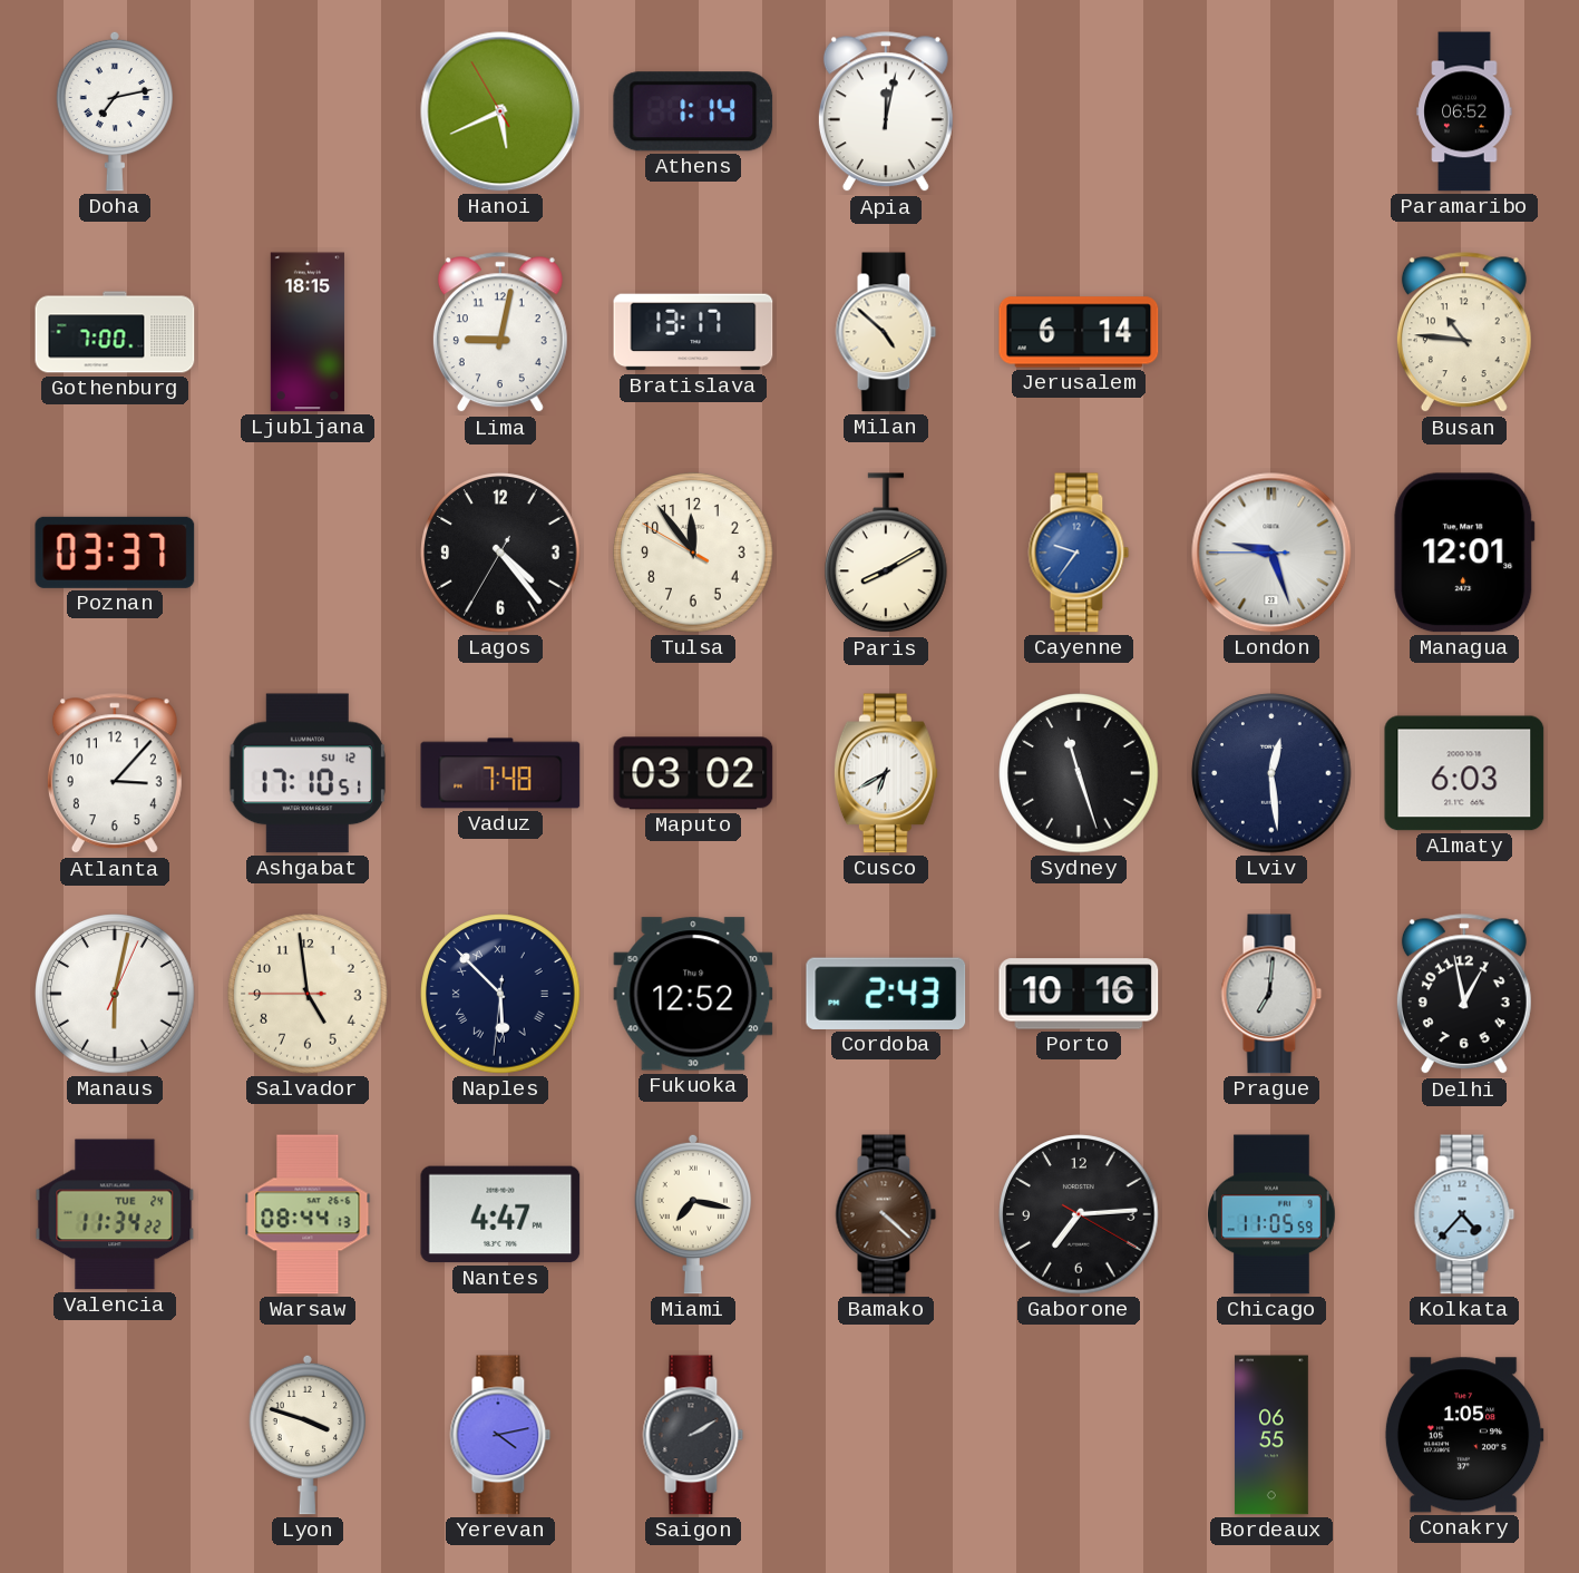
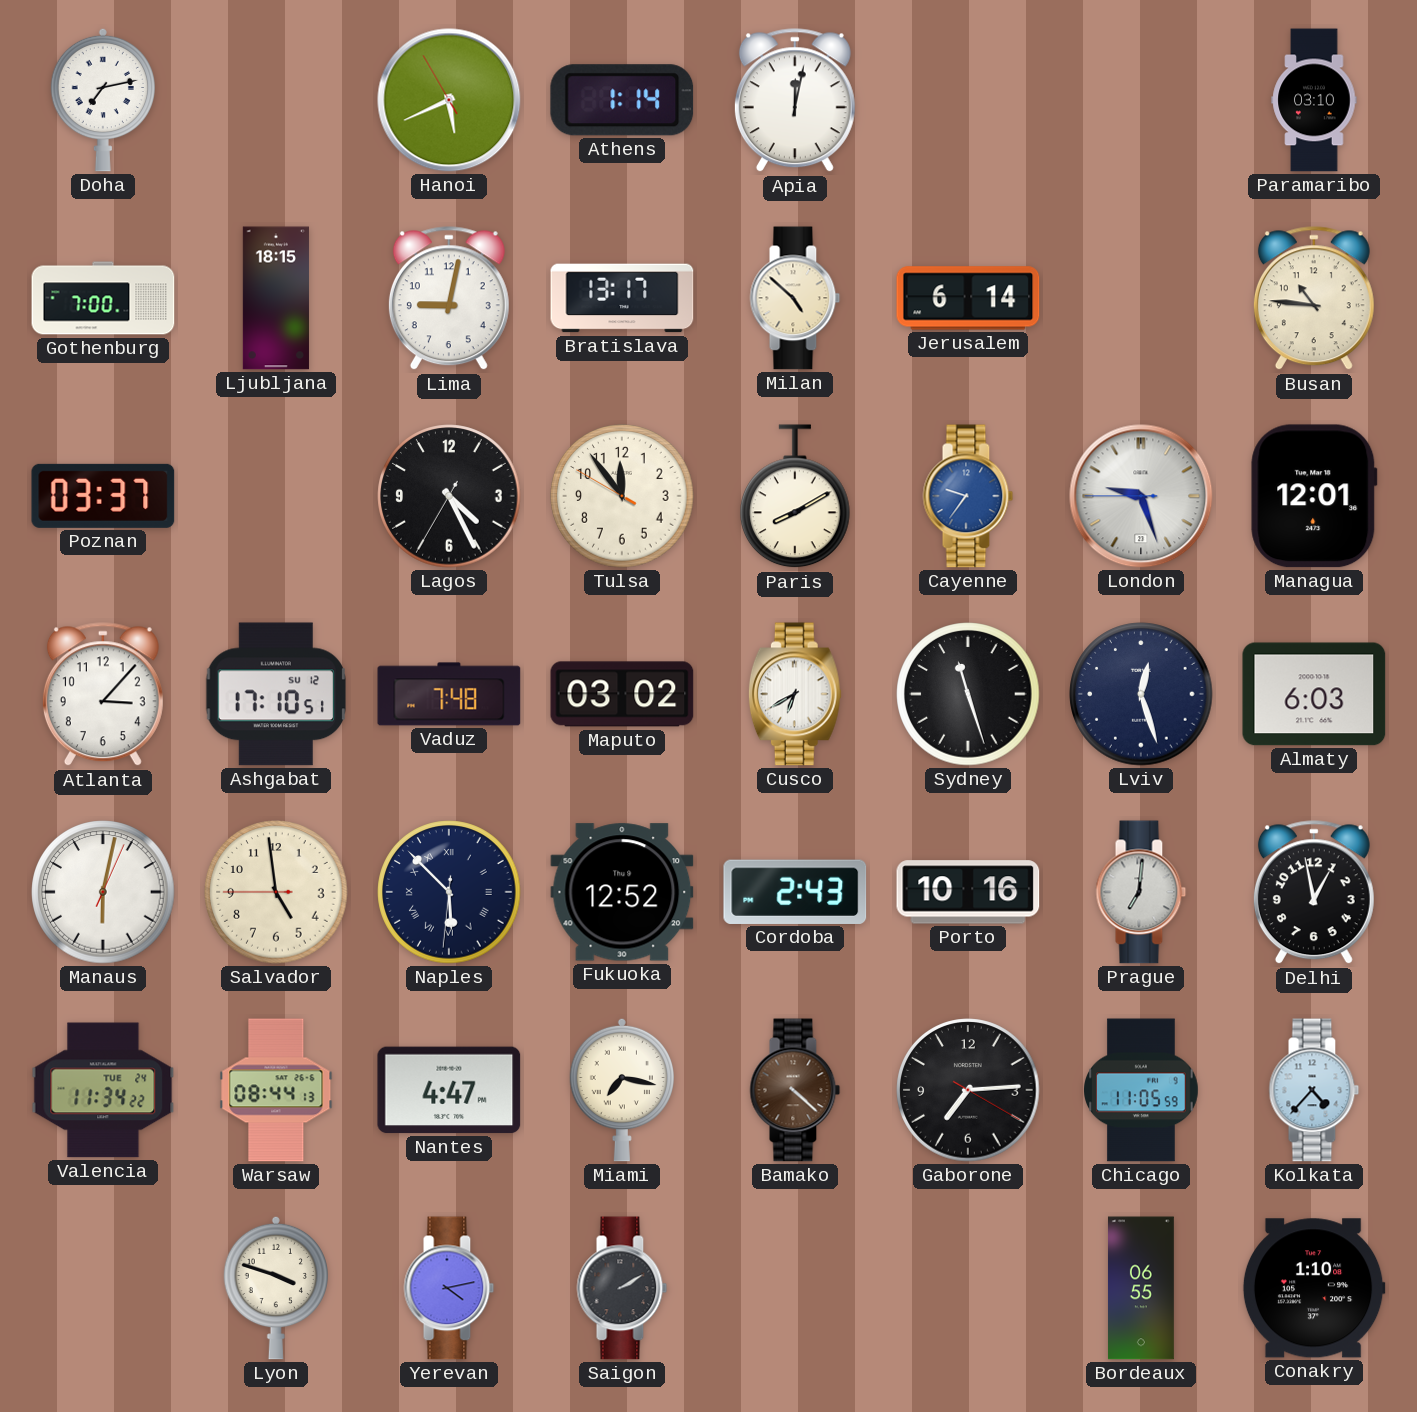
Paramaribo: 06:52 -> 03:10
Lagos: 4:23 -> 4:25
Lviv: 12:29 -> 12:27
Conakry: 1:05 -> 1:10
